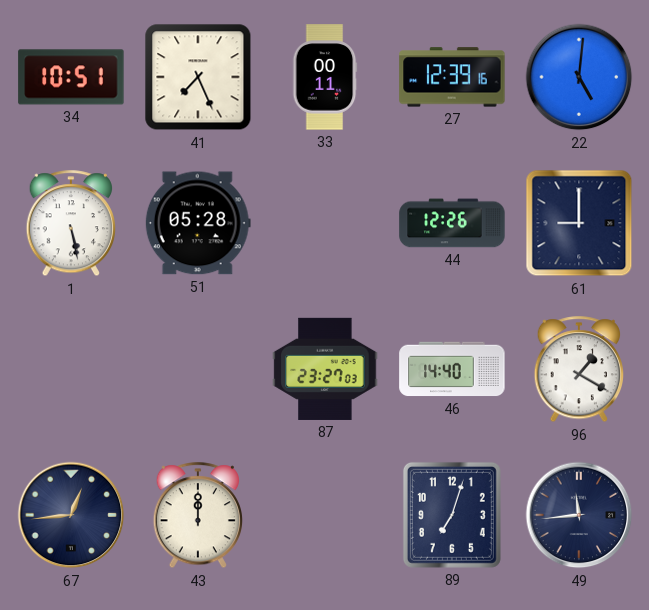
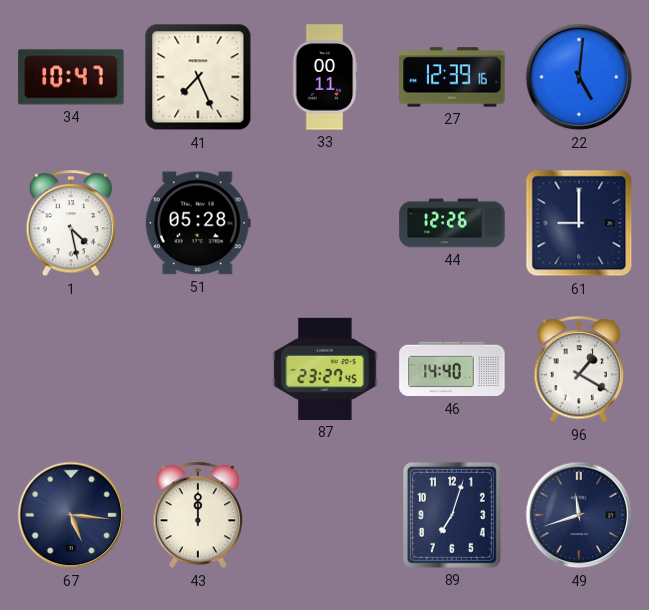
34: 10:51 -> 10:47
1: 5:28 -> 4:28
87: 23:27:03 -> 23:27:45
67: 12:44 -> 5:16
49: 11:44 -> 11:42
